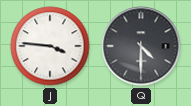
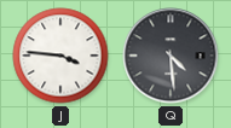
Q: 4:30 -> 4:29
